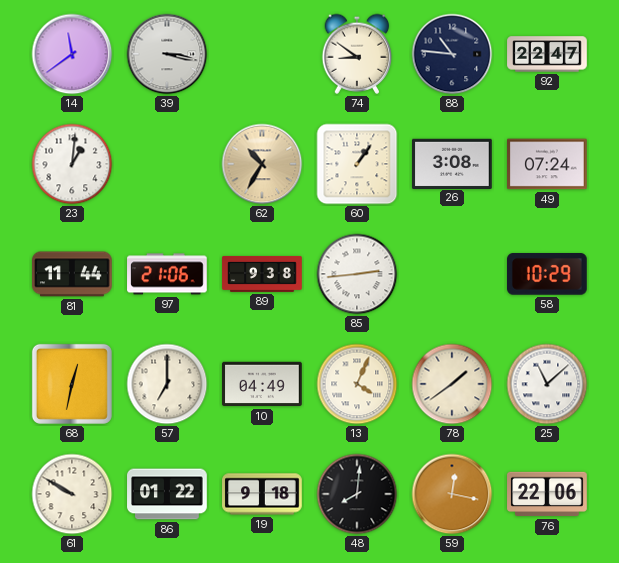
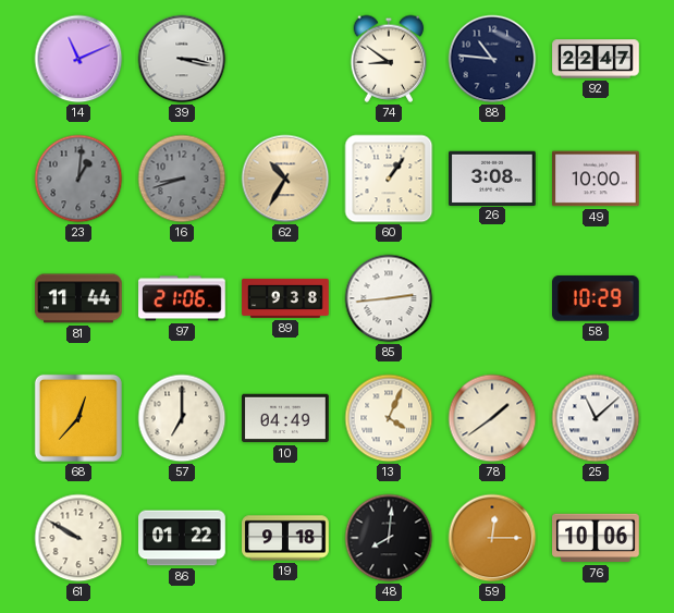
14: 11:39 -> 11:11
23 dial: white -> grey
16: none -> 8:42
49: 07:24 -> 10:00
68: 12:32 -> 12:37
59: 12:17 -> 12:15
76: 22:06 -> 10:06
